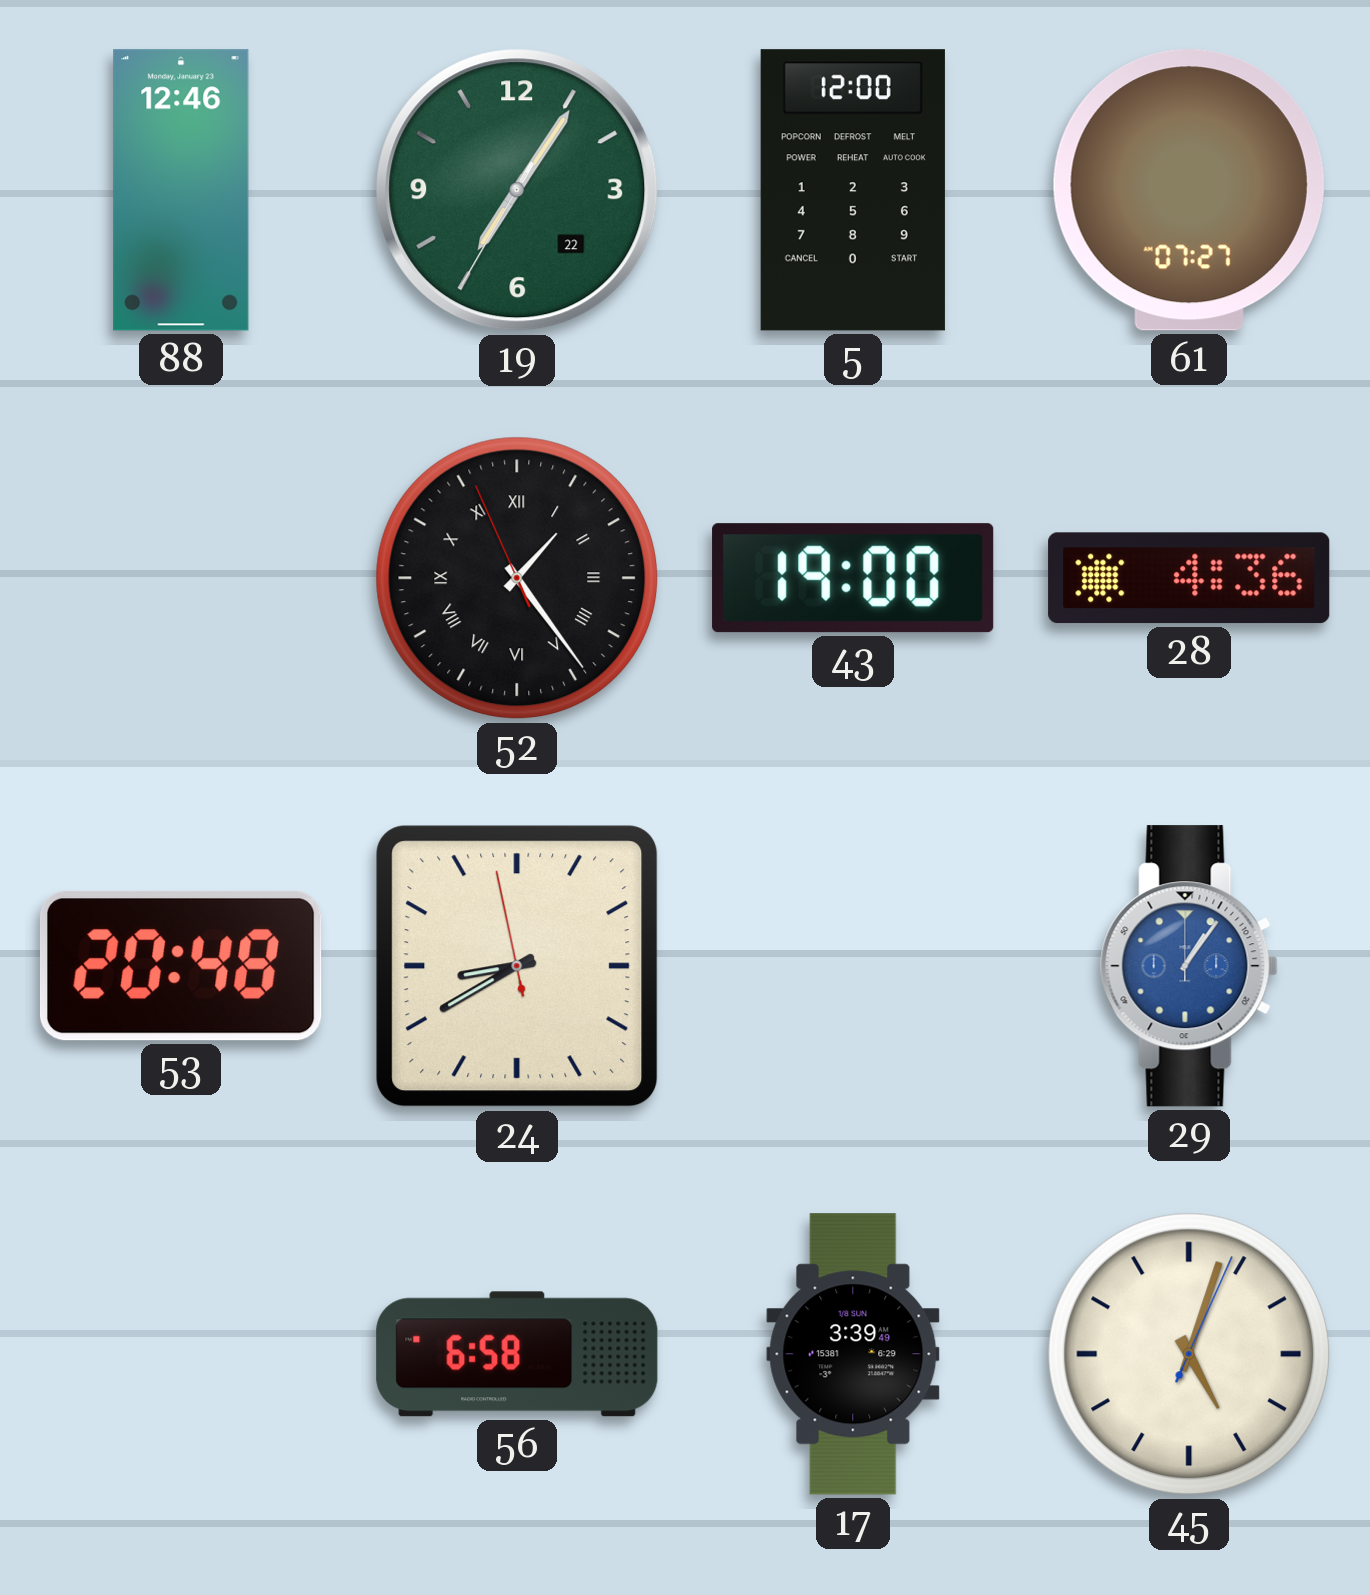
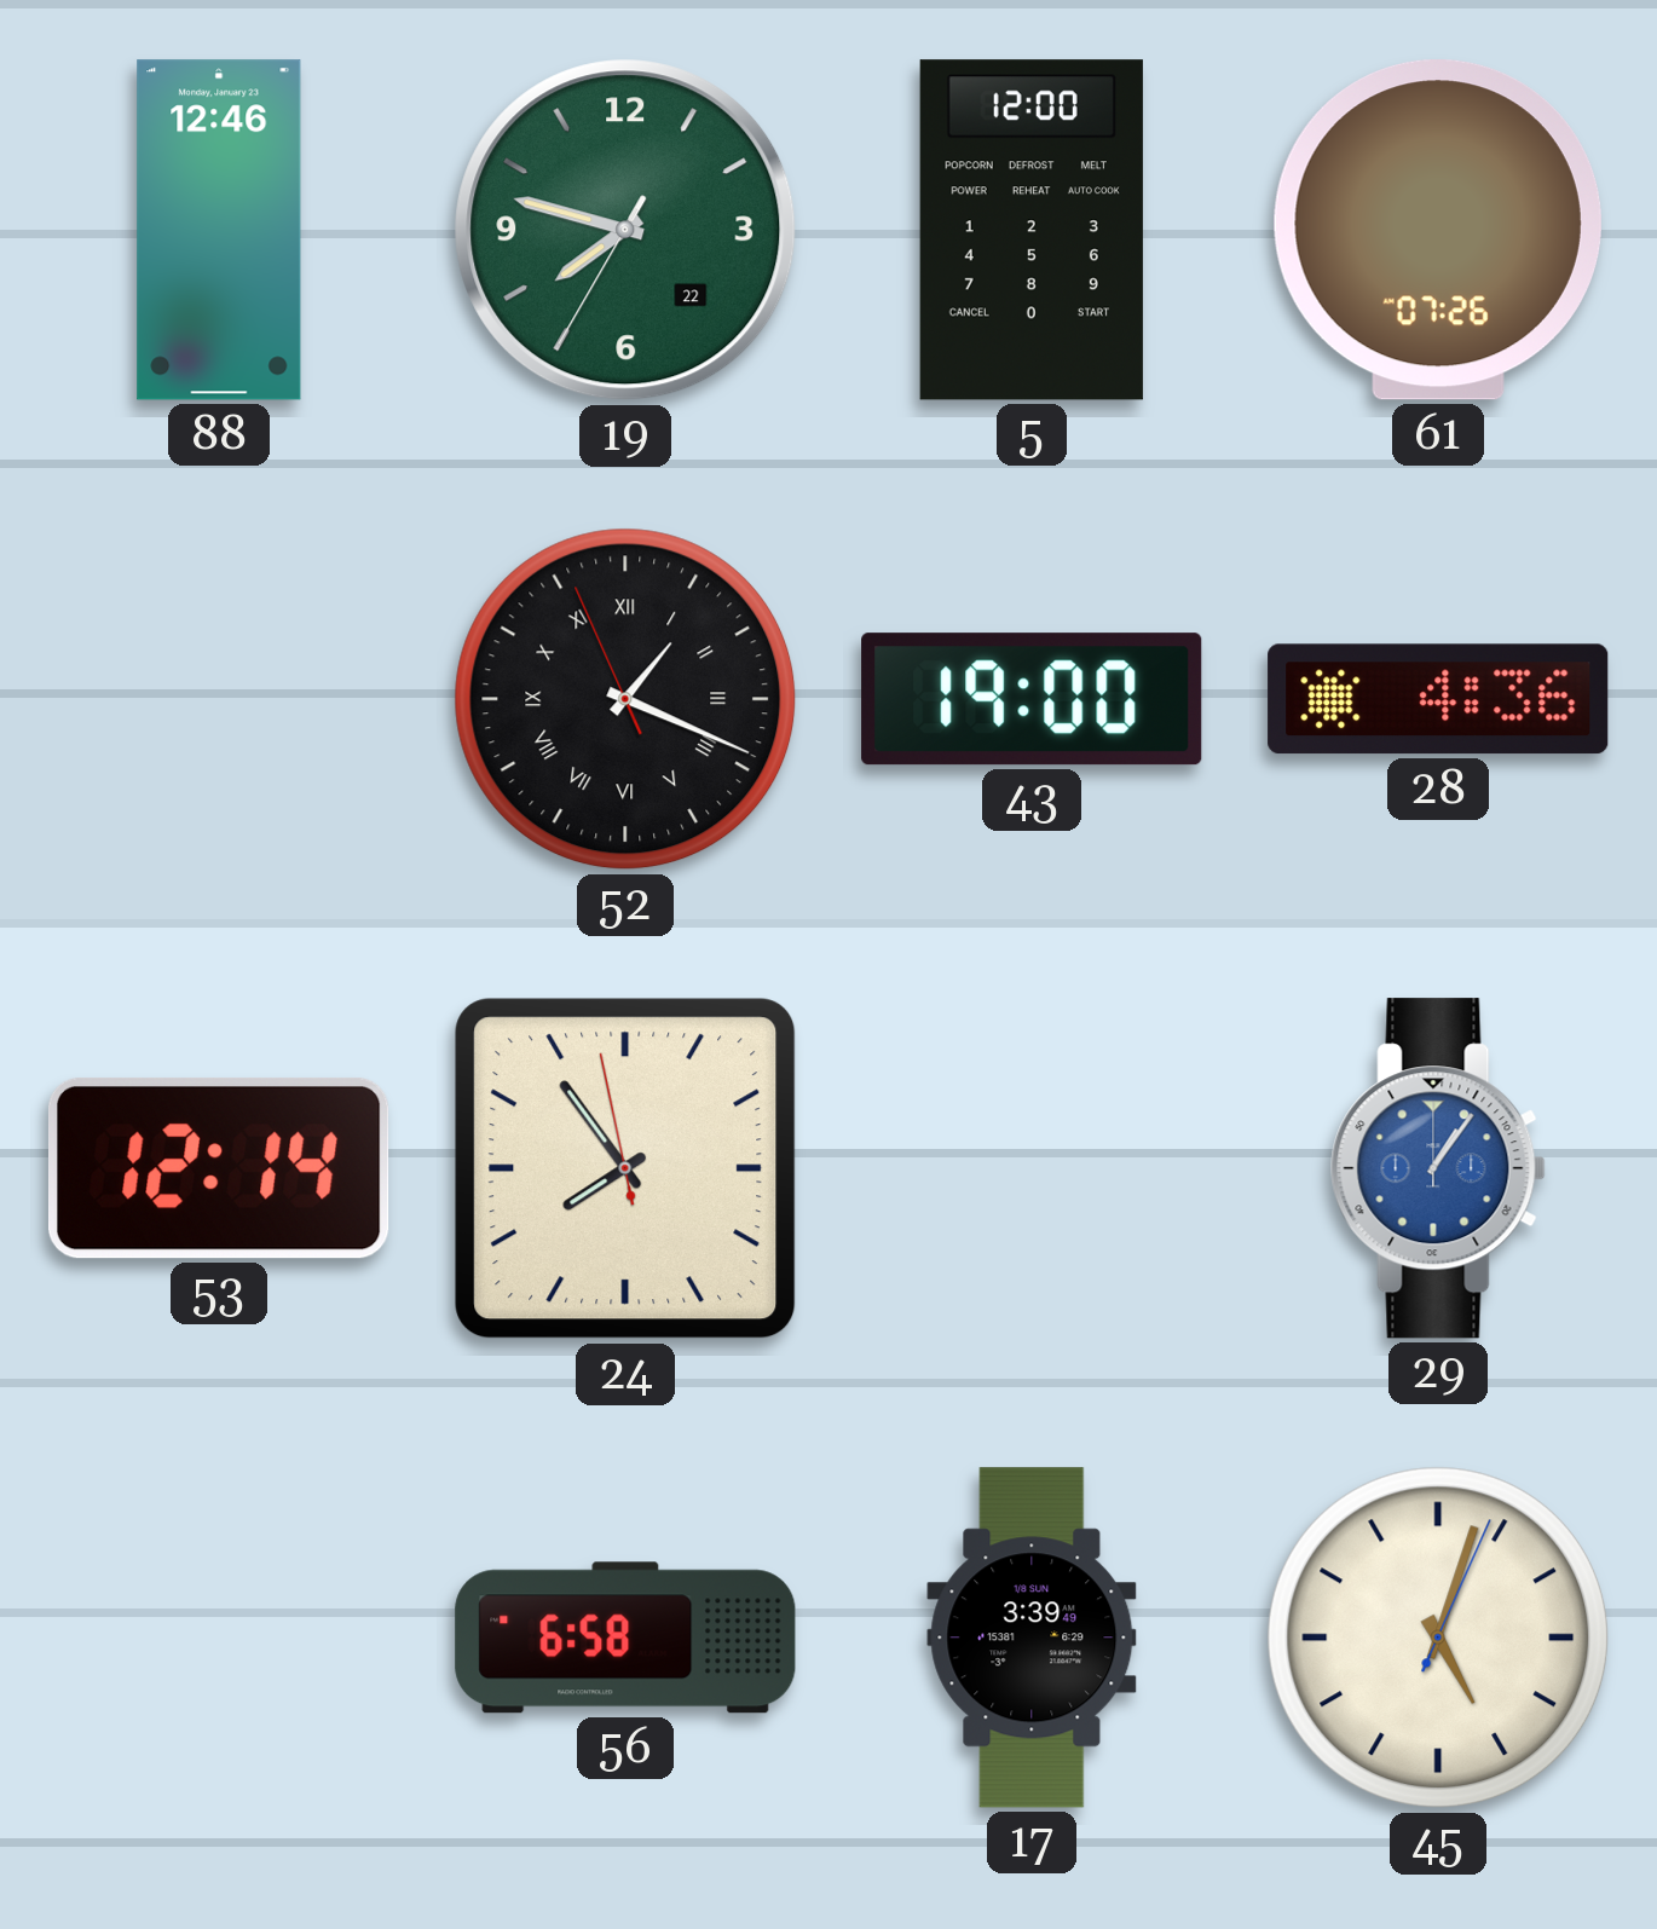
19: 7:05 -> 7:47
61: 07:27 -> 07:26
52: 1:23 -> 1:18
53: 20:48 -> 12:14
24: 8:39 -> 7:53
